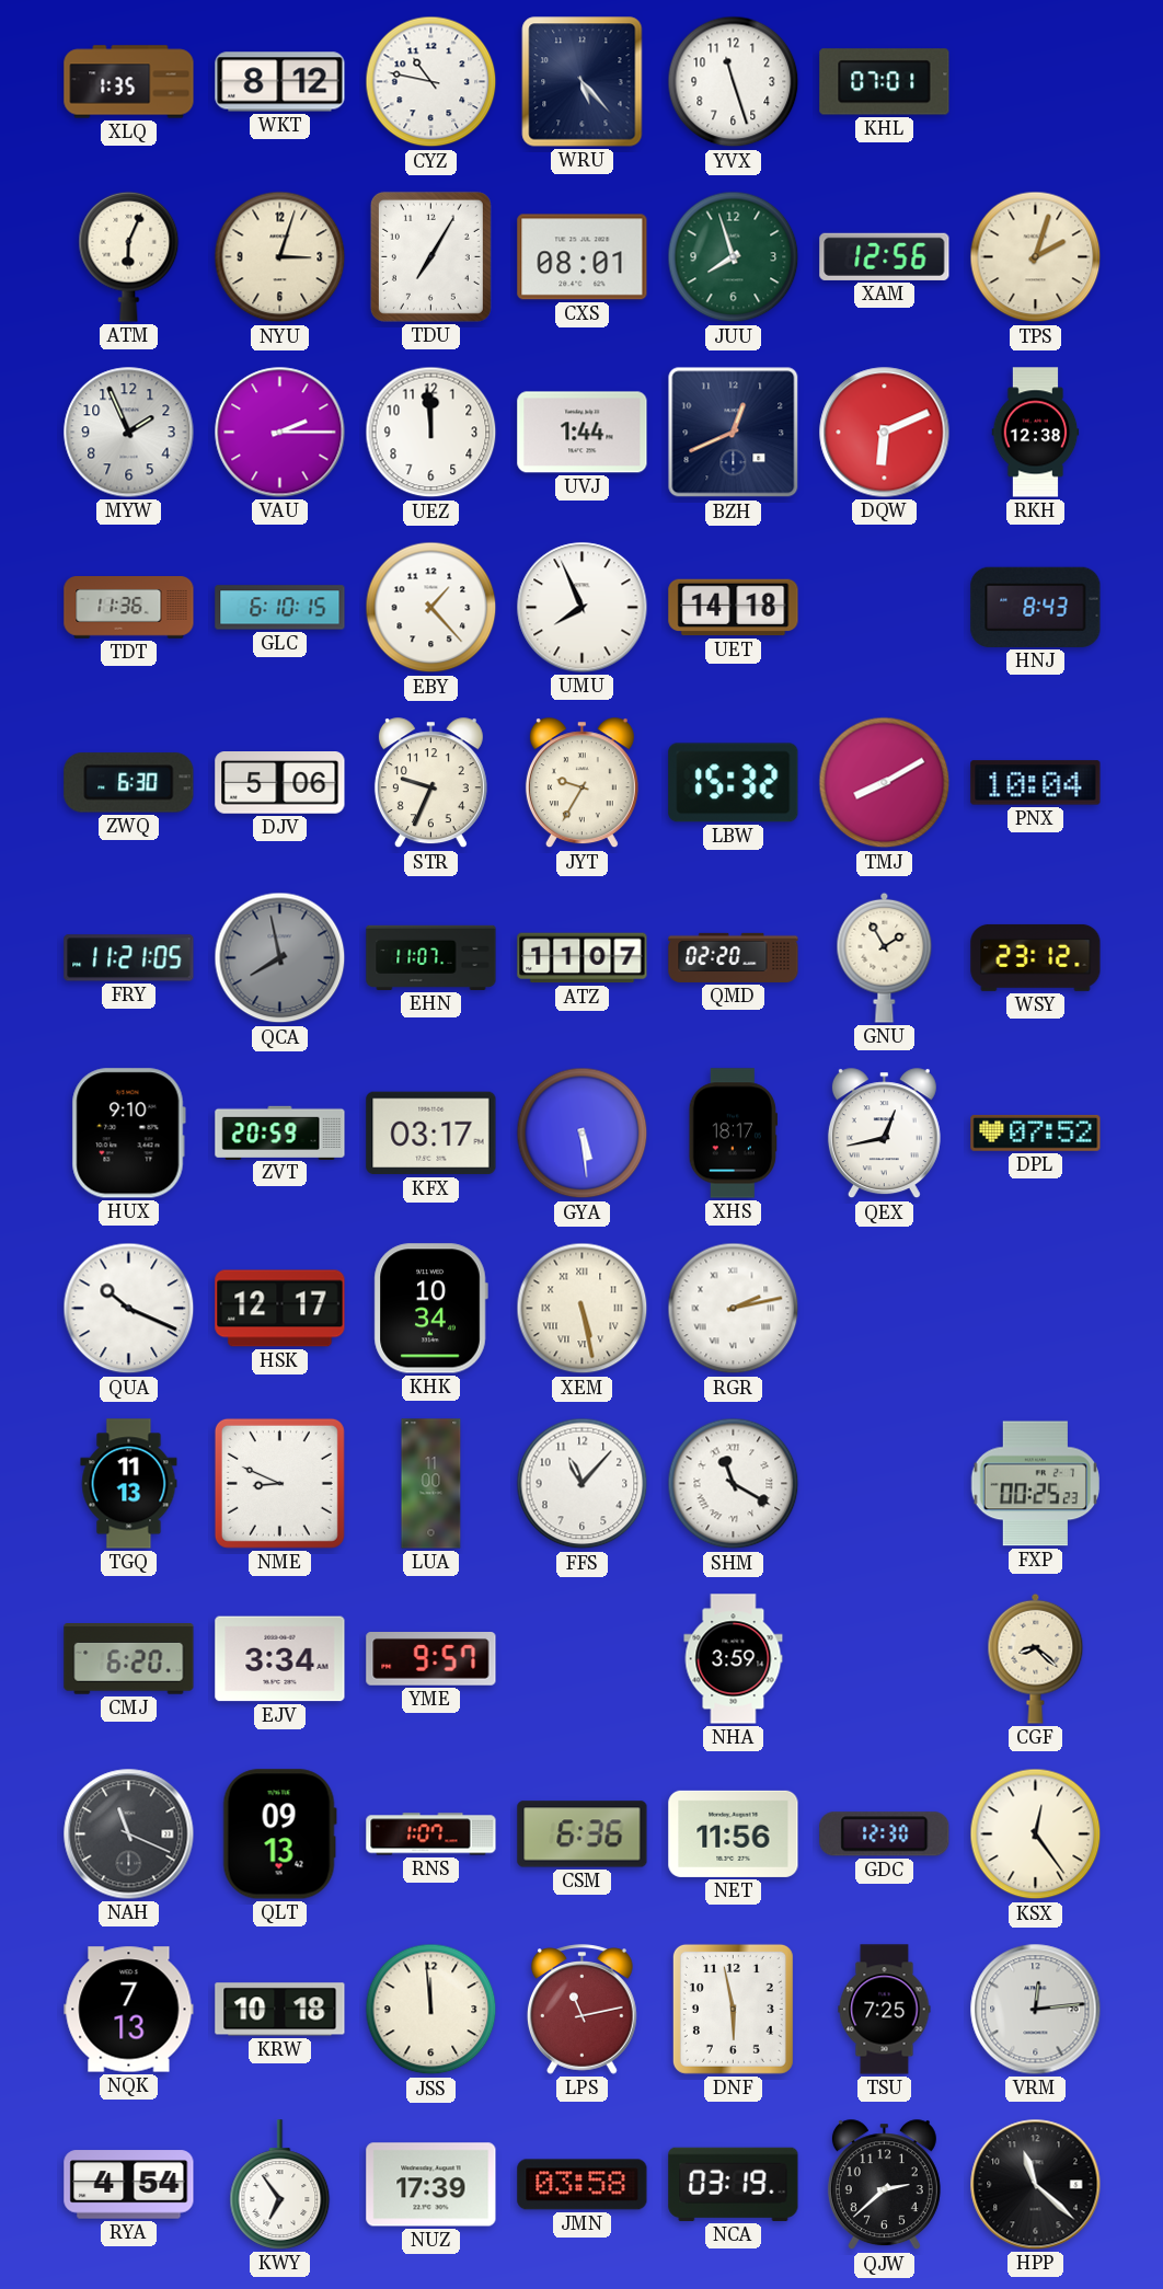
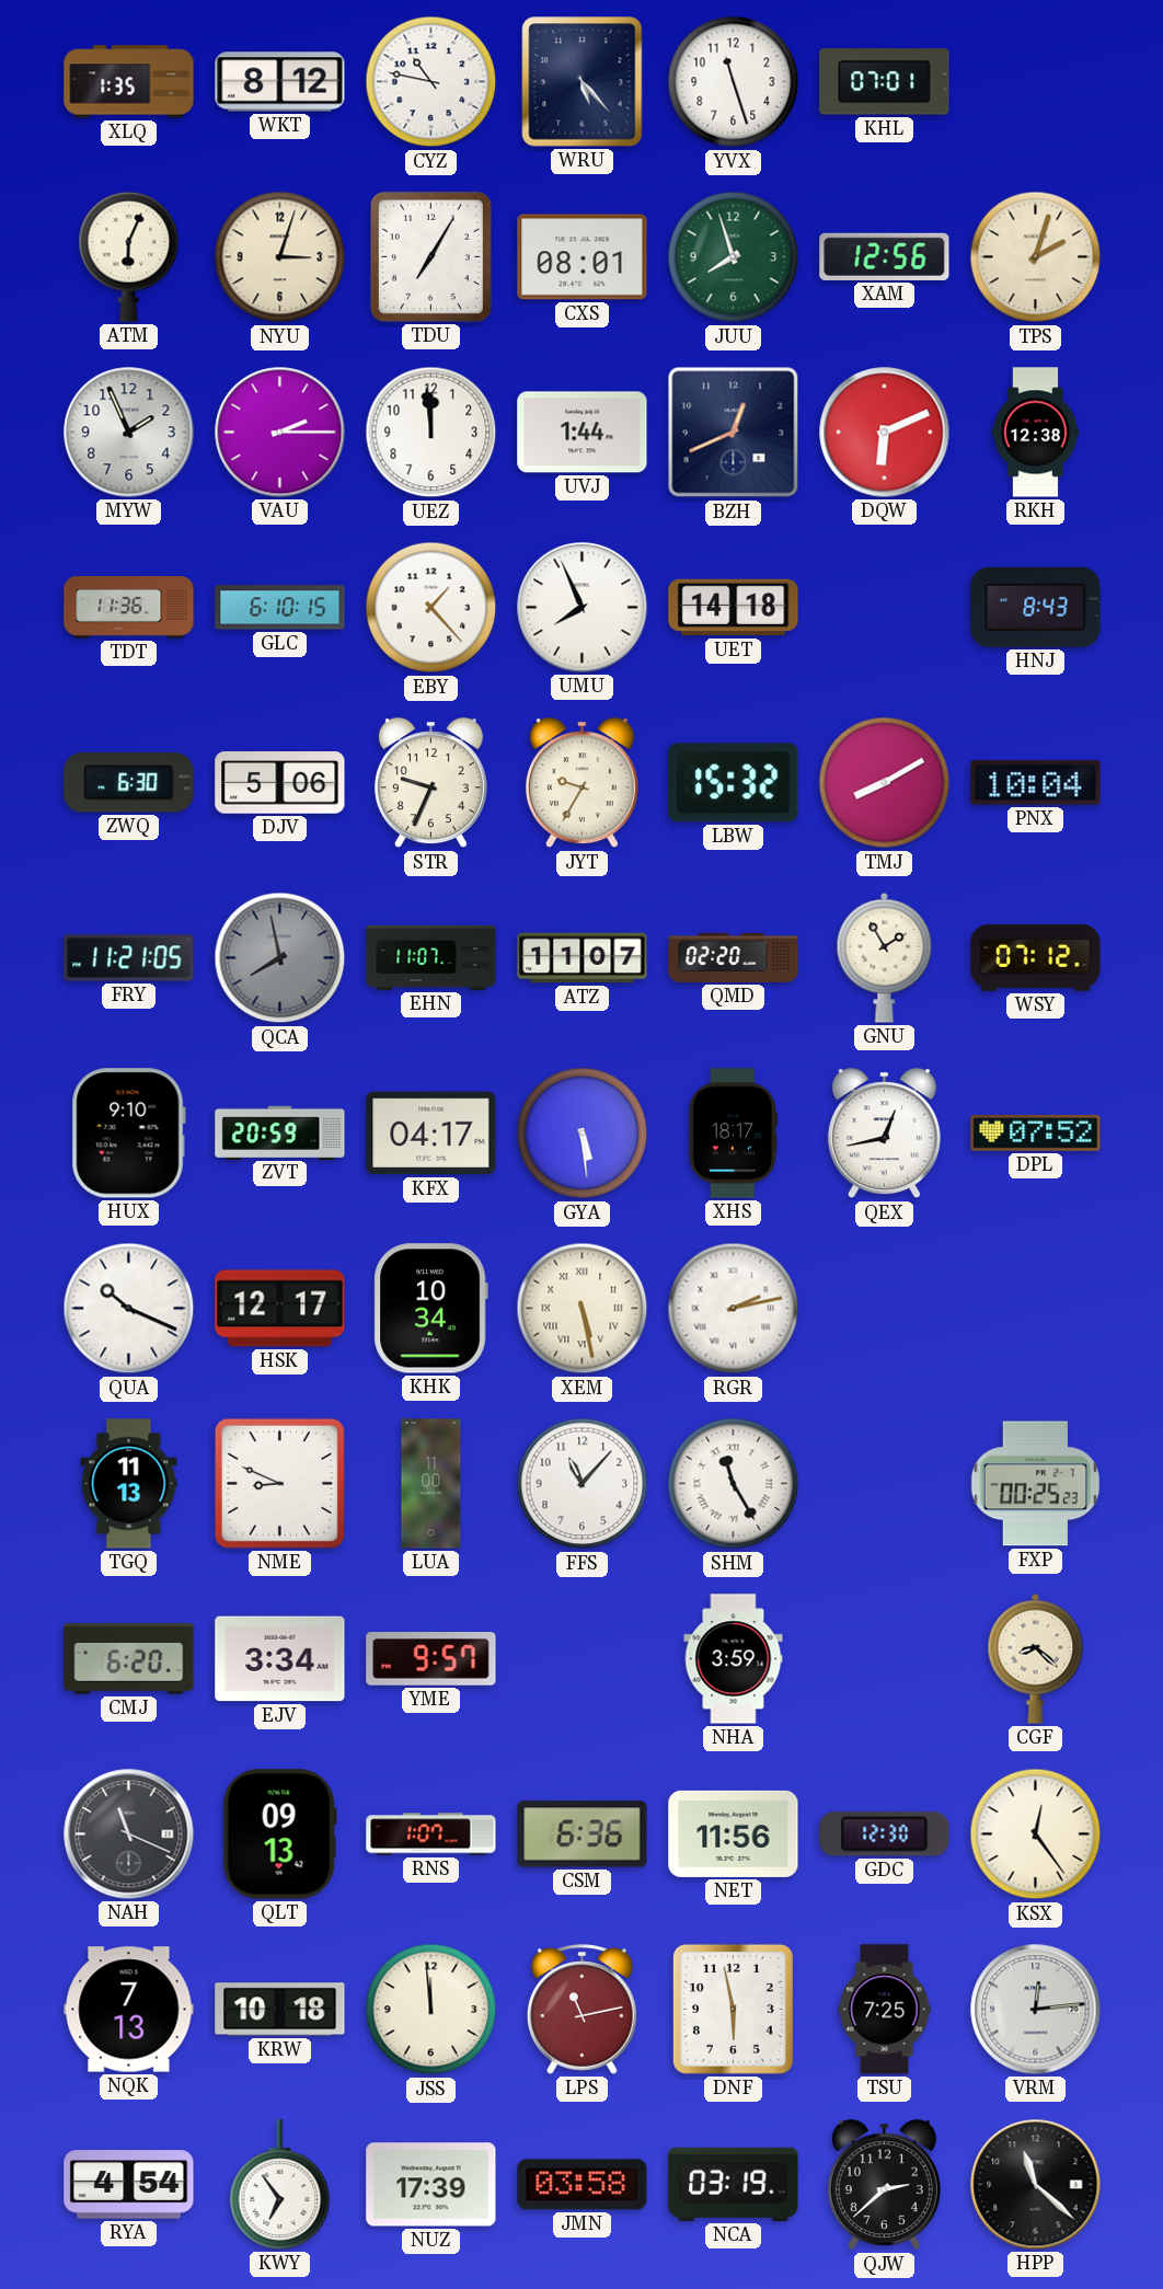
WSY: 23:12 -> 07:12
KFX: 03:17 -> 04:17
SHM: 11:20 -> 11:25
